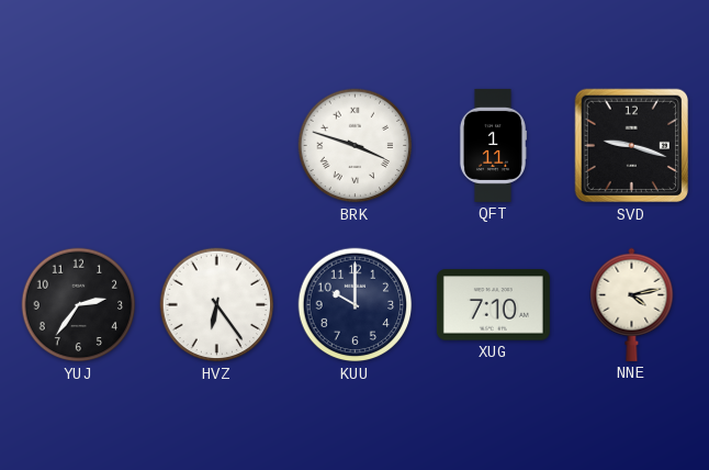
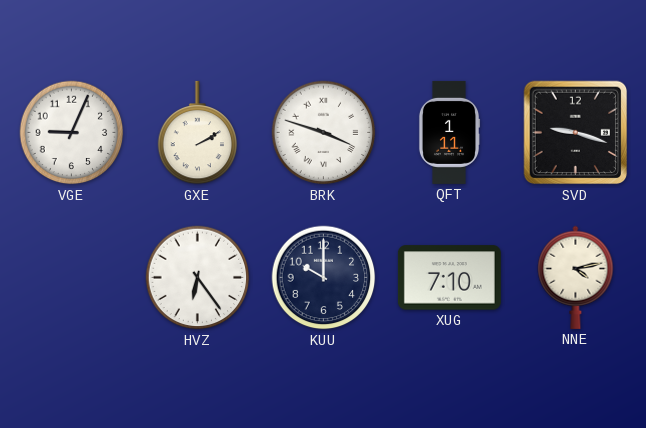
VGE: none -> 9:04
GXE: none -> 2:10
YUJ: 2:36 -> none
